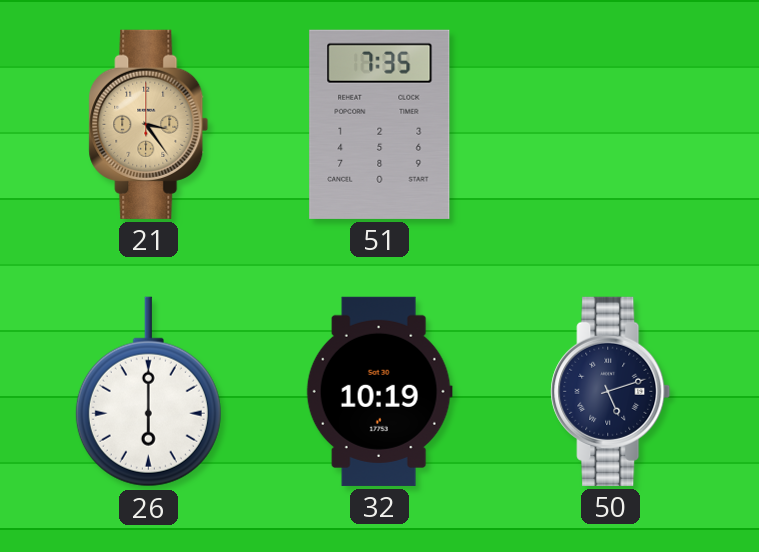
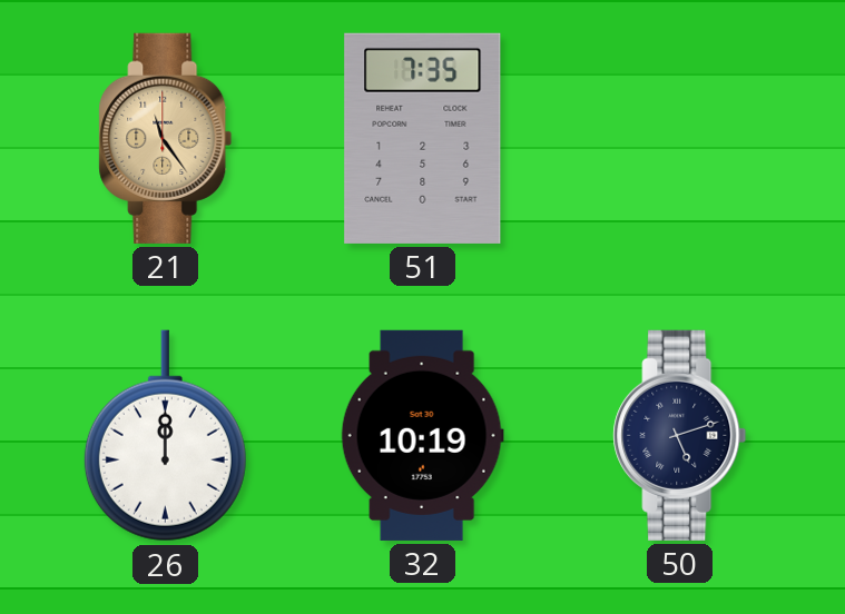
21: 3:24 -> 11:24
26: 6:00 -> 12:00
